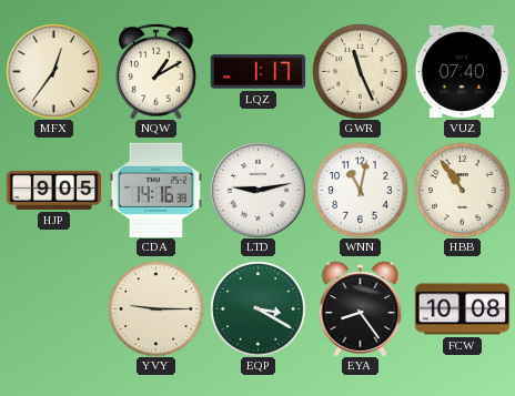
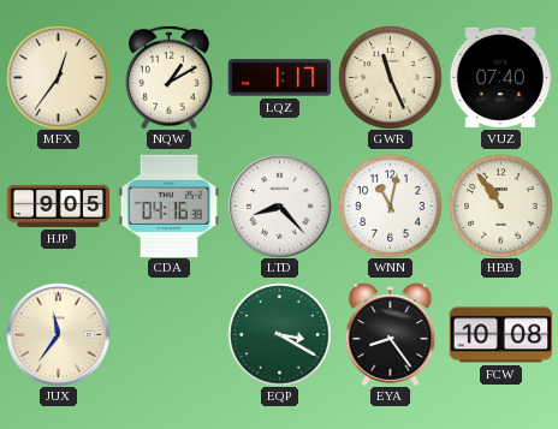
CDA: 14:16 -> 04:16
LTD: 9:13 -> 8:23
JUX: none -> 11:36
YVY: 9:15 -> none
